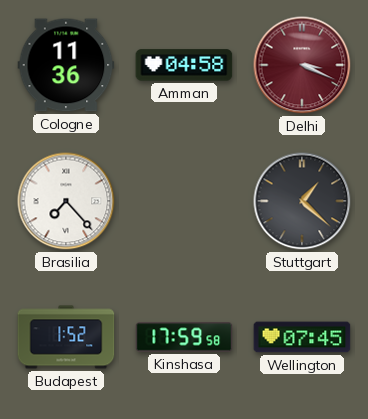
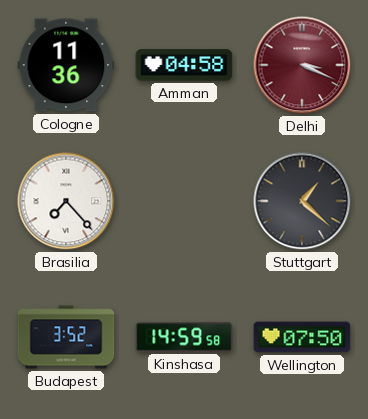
Budapest: 1:52 -> 3:52
Kinshasa: 17:59 -> 14:59
Wellington: 07:45 -> 07:50
